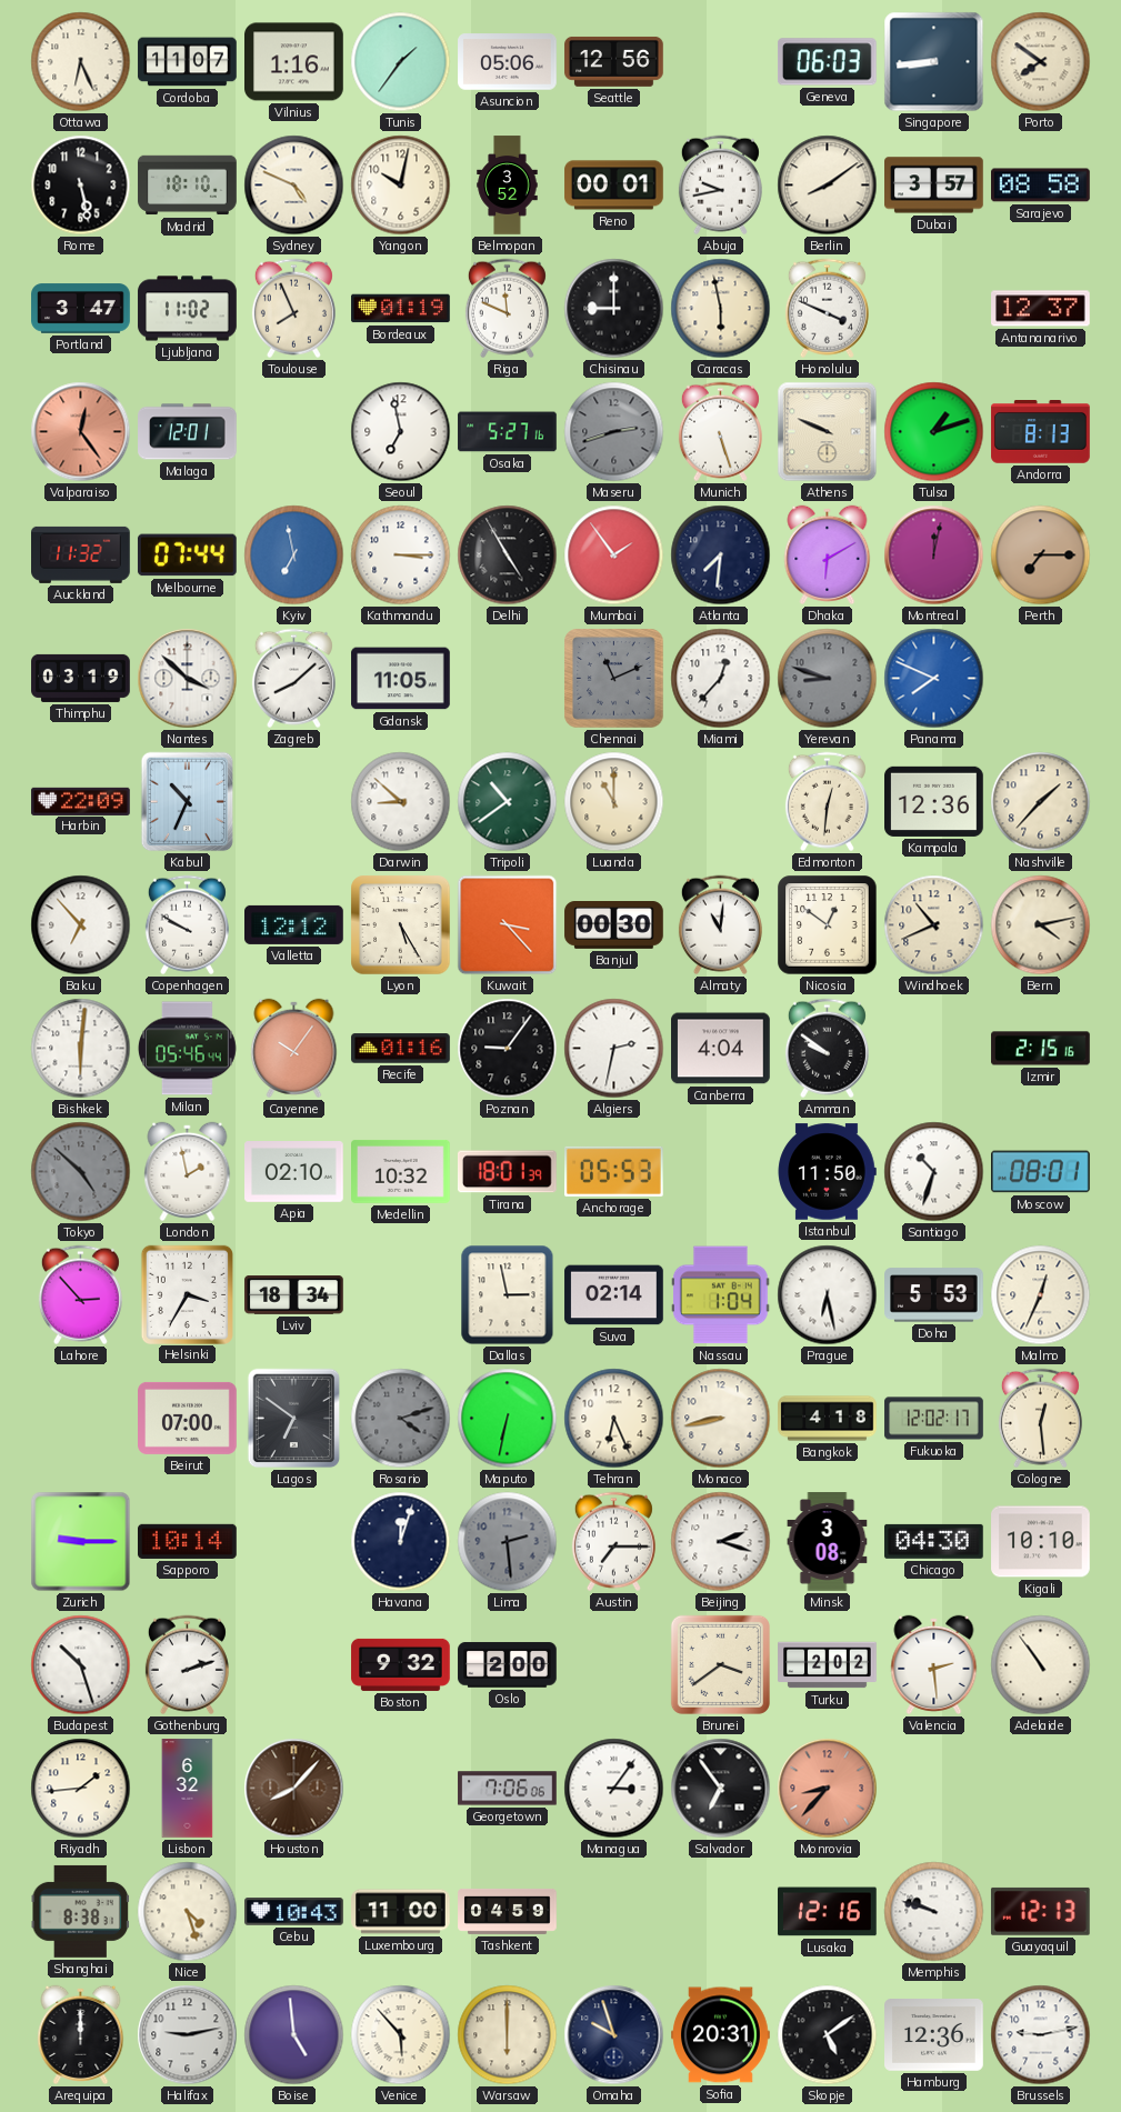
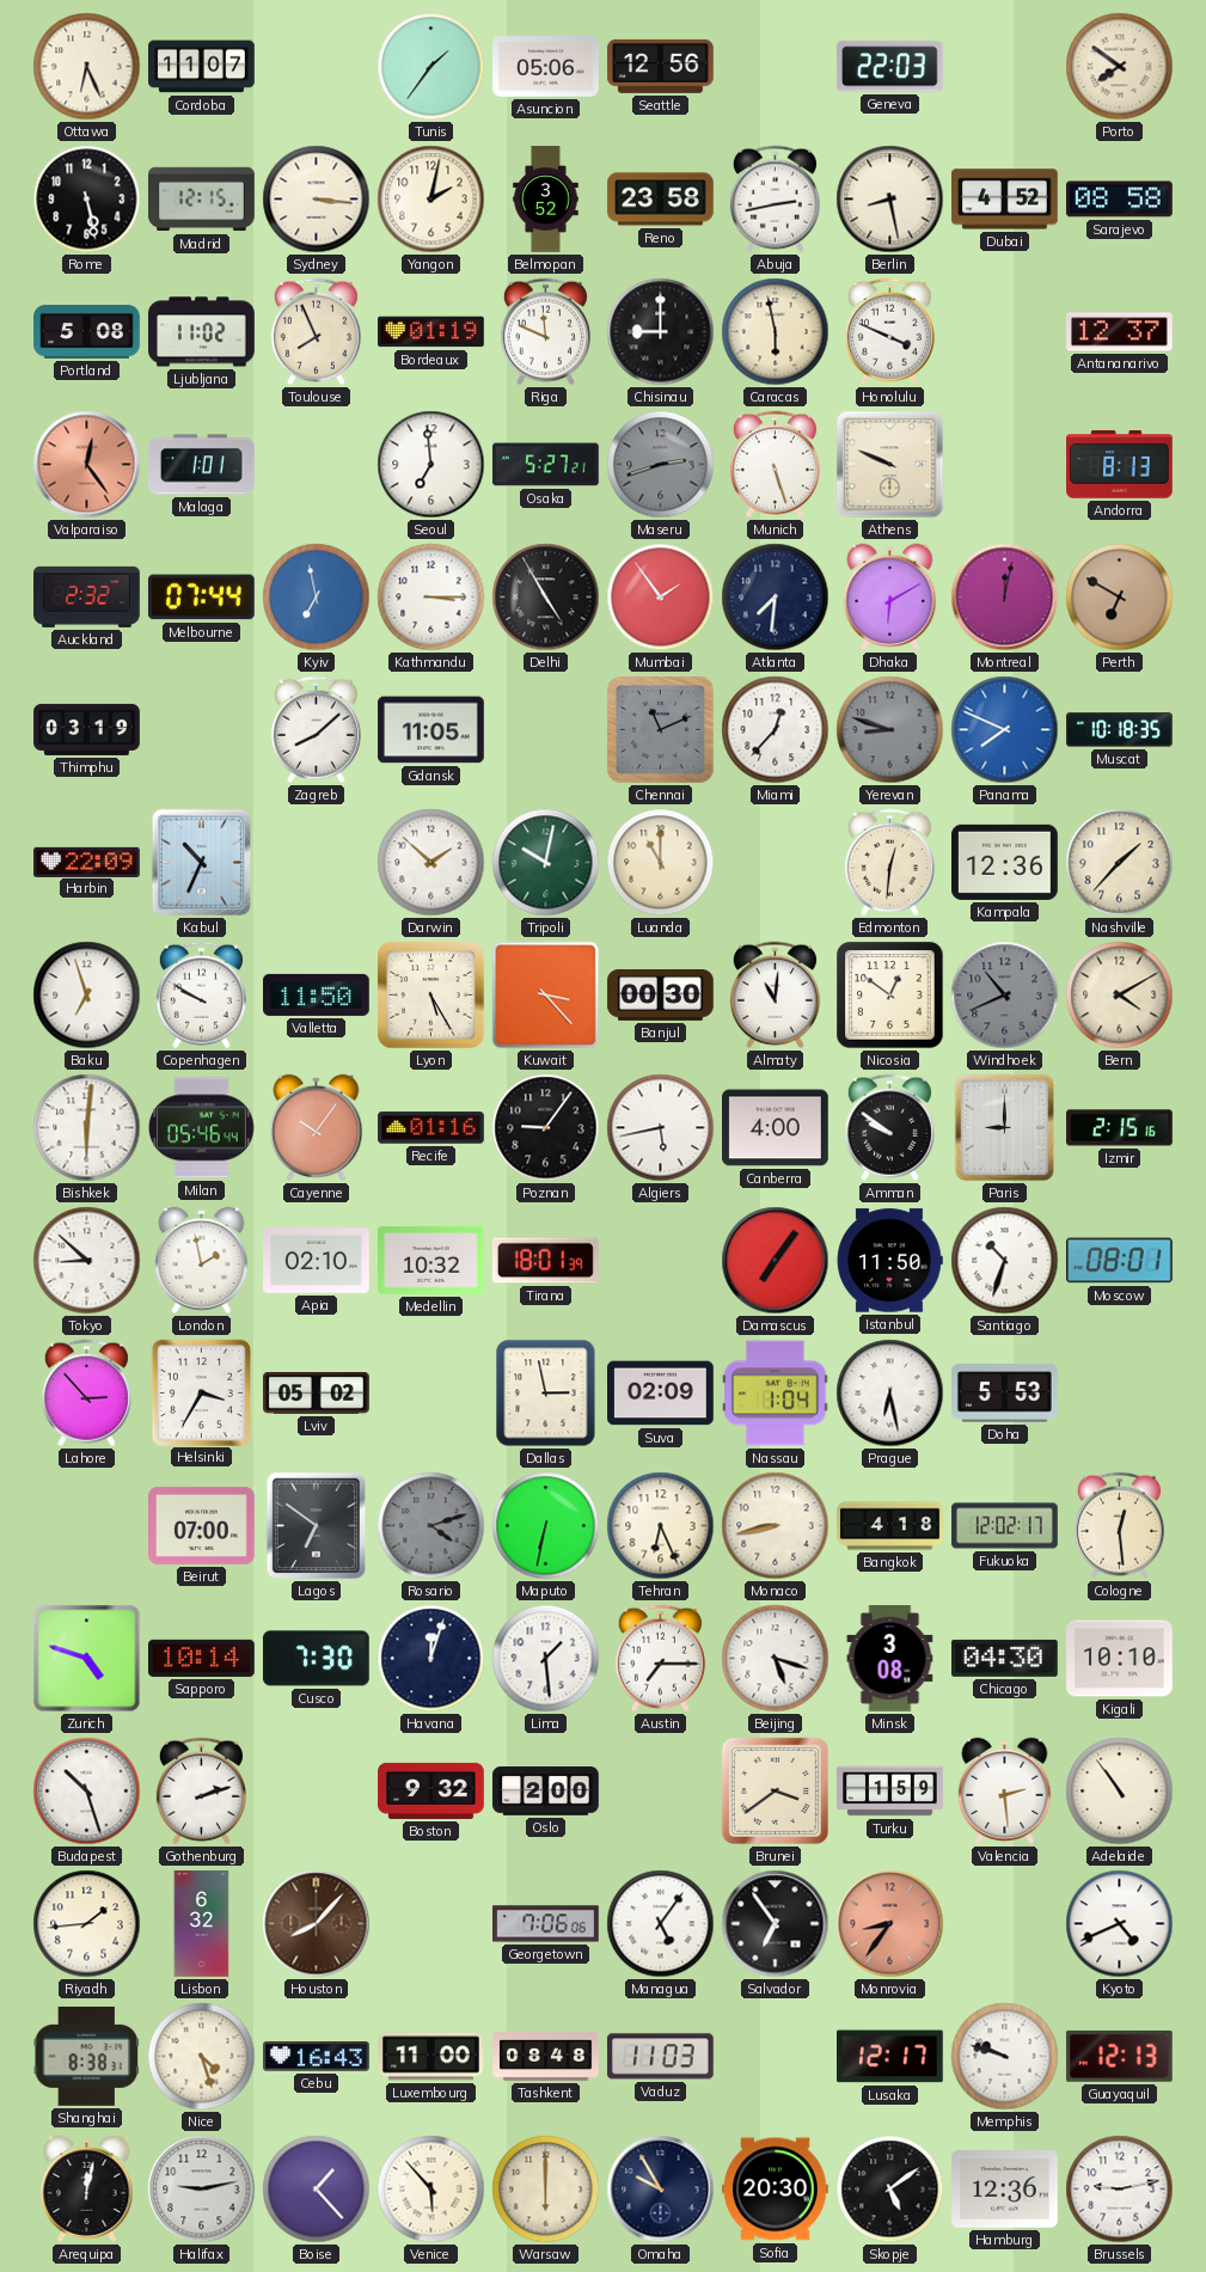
Vilnius: 1:16 -> none
Geneva: 06:03 -> 22:03
Singapore: 8:44 -> none
Madrid: 18:10 -> 12:15
Sydney: 4:49 -> 3:16
Yangon: 10:02 -> 2:02
Reno: 00:01 -> 23:58
Abuja: 9:43 -> 2:43
Berlin: 8:09 -> 8:28
Dubai: 3:57 -> 4:52
Portland: 3:47 -> 5:08
Malaga: 12:01 -> 1:01
Seoul: 6:58 -> 6:59
Osaka: 5:27:16 -> 5:27:21
Tulsa: 1:12 -> none
Auckland: 11:32 -> 2:32
Perth: 7:15 -> 6:50
Nantes: 3:52 -> none
Muscat: none -> 10:18
Darwin: 8:52 -> 1:52
Tripoli: 10:39 -> 10:02
Baku: 6:53 -> 6:57
Valletta: 12:12 -> 11:50
Windhoek dial: cream -> grey
Bern: 4:13 -> 4:10
Algiers: 2:32 -> 5:43
Canberra: 4:04 -> 4:00
Paris: none -> 9:00
Tokyo: 4:52 -> 8:52
Tokyo dial: grey -> white
Anchorage: 05:53 -> none
Damascus: none -> 7:06
Lviv: 18:34 -> 05:02
Suva: 02:14 -> 02:09
Malmo: 12:34 -> none
Zurich: 9:15 -> 4:48
Cusco: none -> 7:30
Lima: 2:29 -> 1:29
Lima dial: grey -> white
Beijing: 2:18 -> 5:18
Turku: 2:02 -> 1:59
Managua: 3:06 -> 5:06
Monrovia: 8:37 -> 8:36
Kyoto: none -> 4:41
Cebu: 10:43 -> 16:43
Tashkent: 04:59 -> 08:48
Vaduz: none -> 11:03
Lusaka: 12:16 -> 12:17
Arequipa: 12:00 -> 12:02
Boise: 4:59 -> 1:23
Omaha: 9:57 -> 9:55
Sofia: 20:31 -> 20:30
